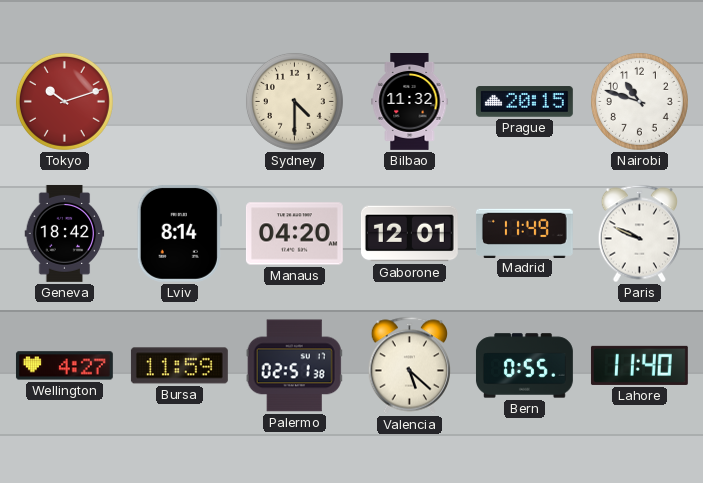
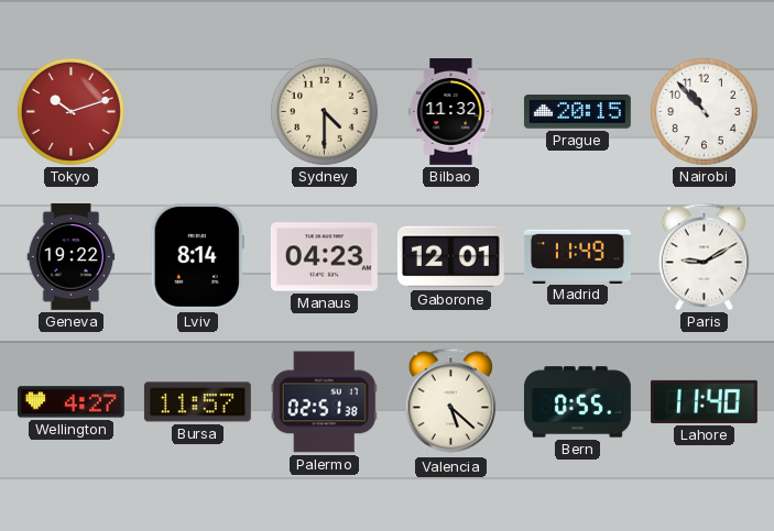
Nairobi: 10:48 -> 10:53
Geneva: 18:42 -> 19:22
Manaus: 04:20 -> 04:23
Paris: 9:49 -> 9:10
Bursa: 11:59 -> 11:57
